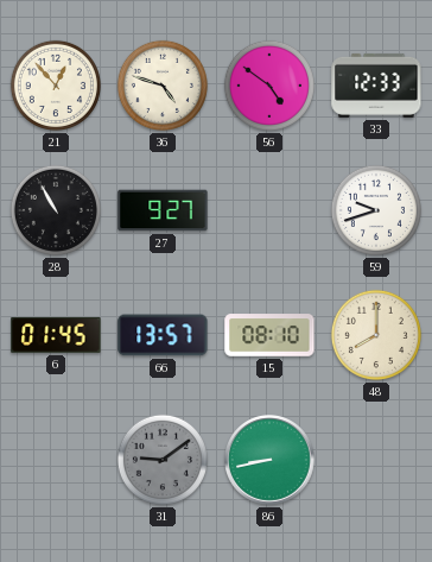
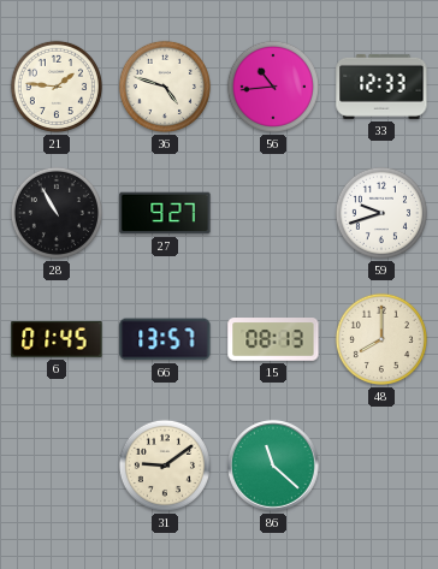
21: 12:53 -> 1:46
56: 4:51 -> 10:44
15: 08:10 -> 08:13
31 dial: grey -> cream
86: 8:43 -> 11:22
